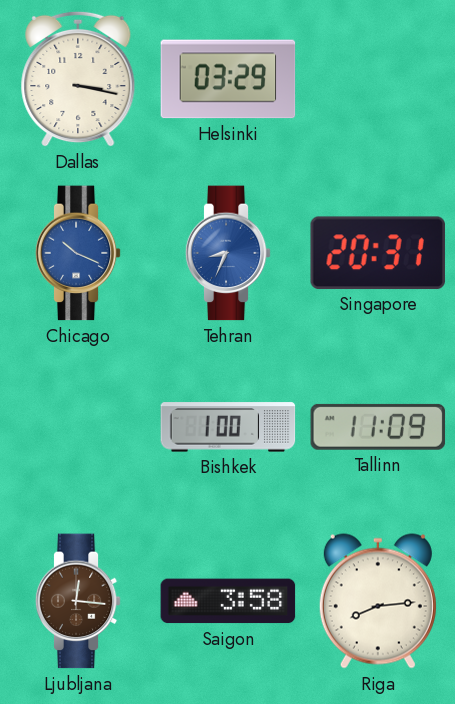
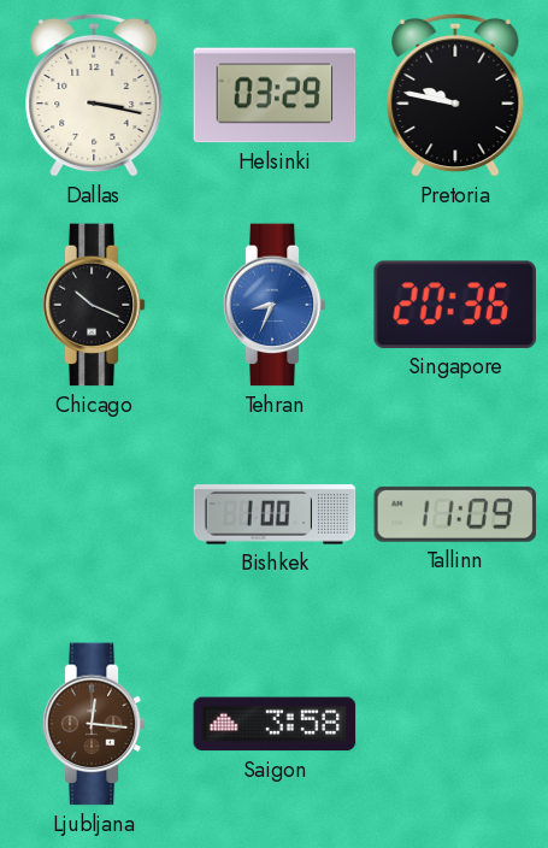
Pretoria: none -> 9:47
Chicago dial: blue -> black
Singapore: 20:31 -> 20:36
Riga: 8:14 -> none
